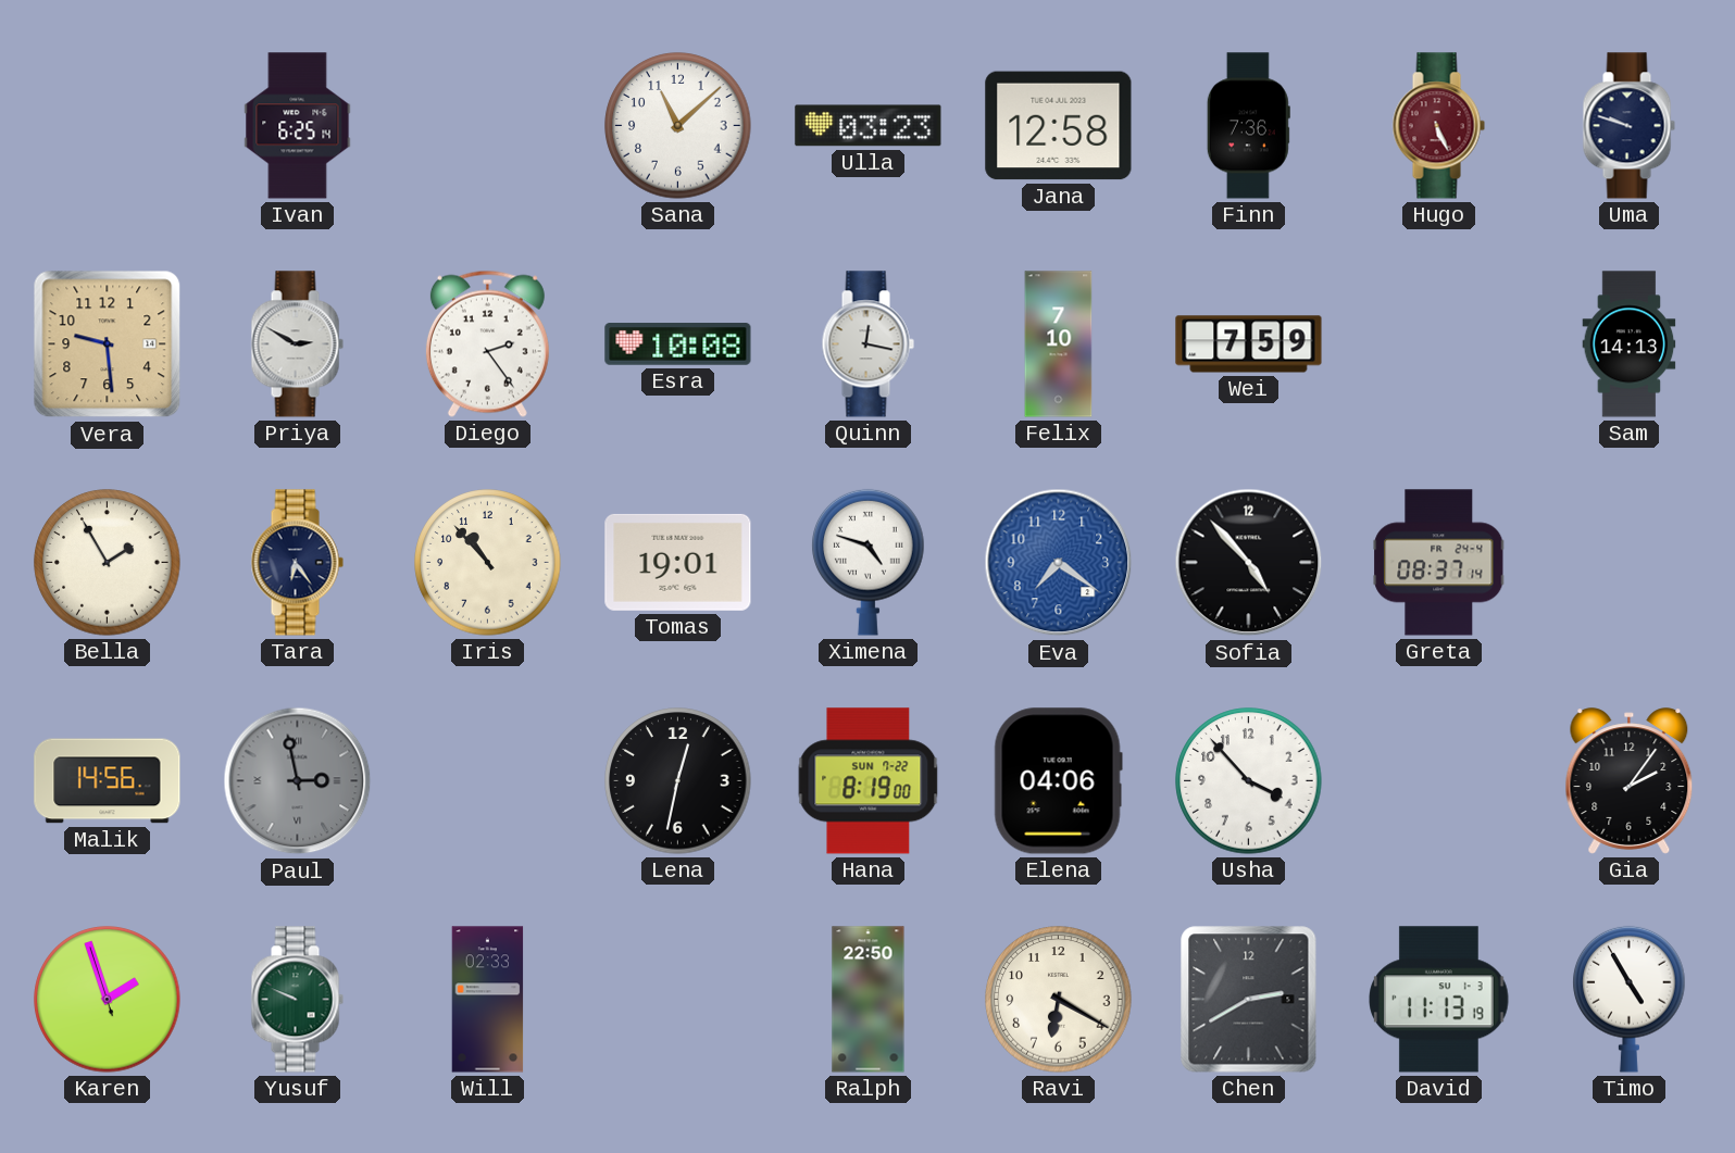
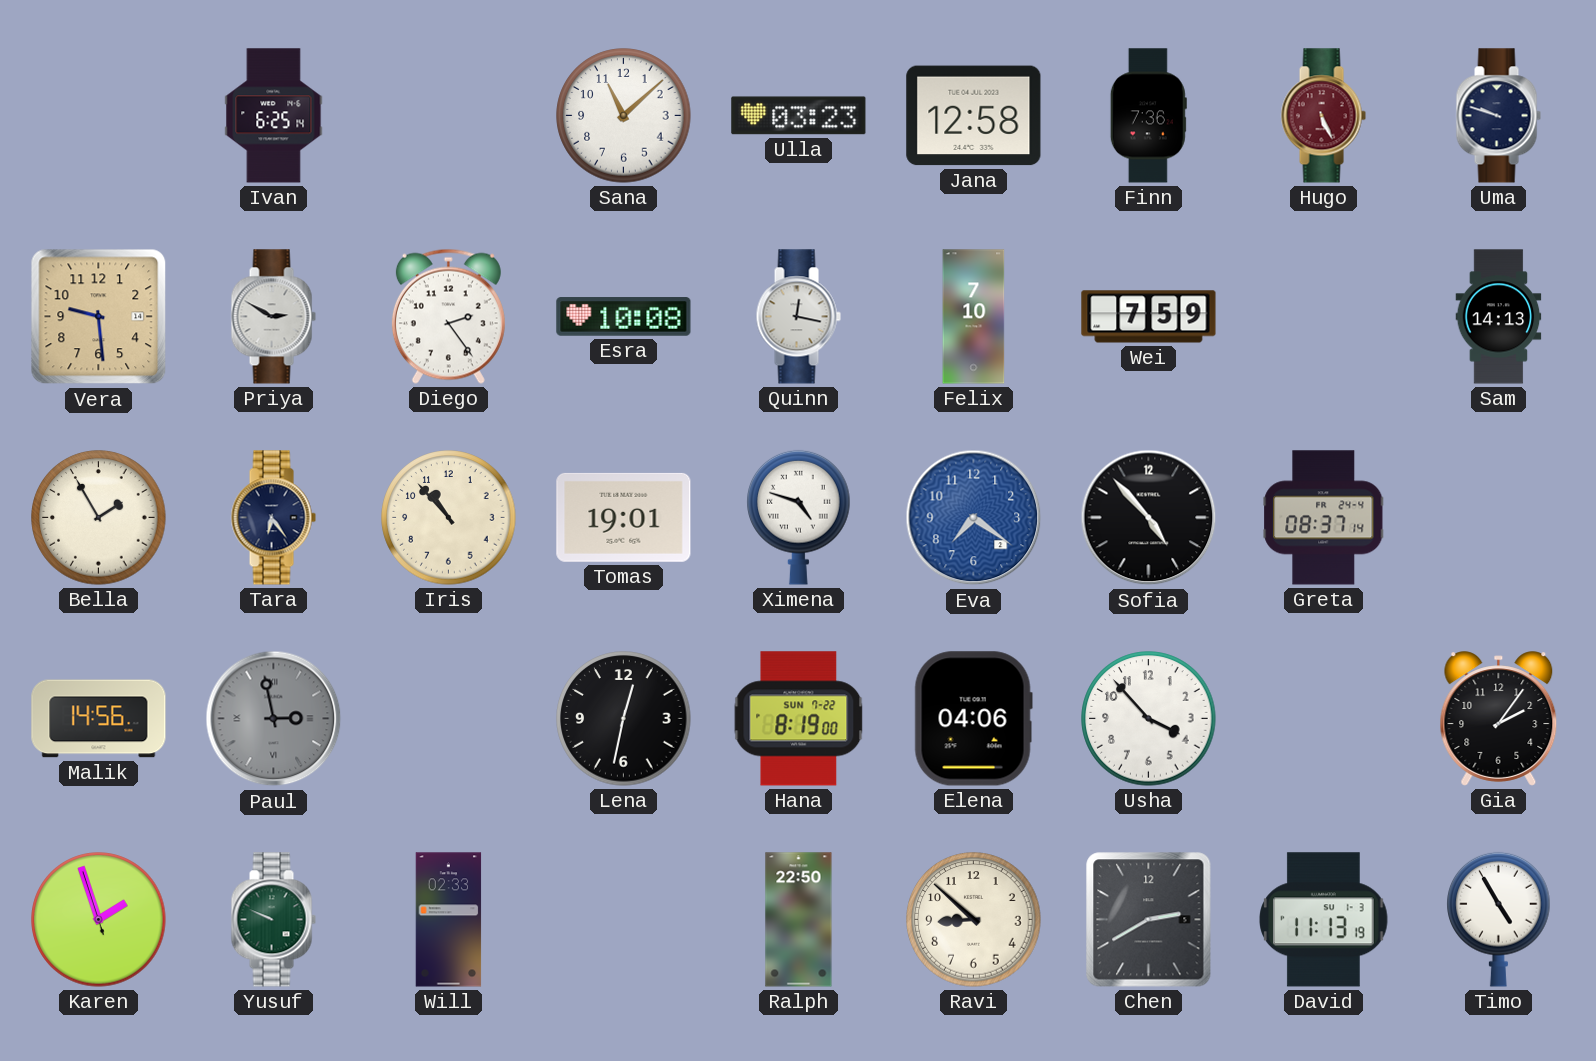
Ravi: 6:20 -> 8:52
